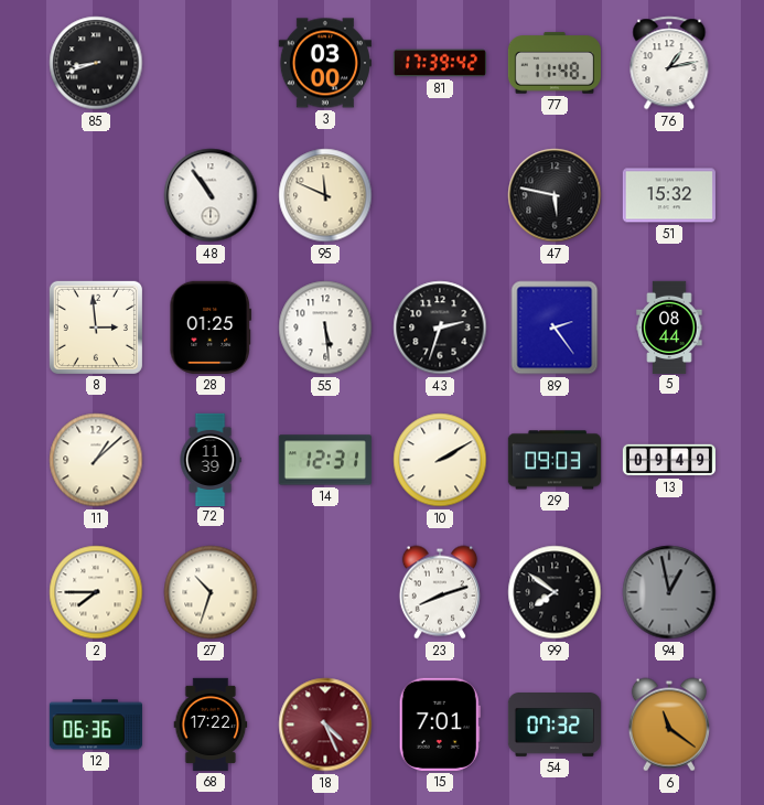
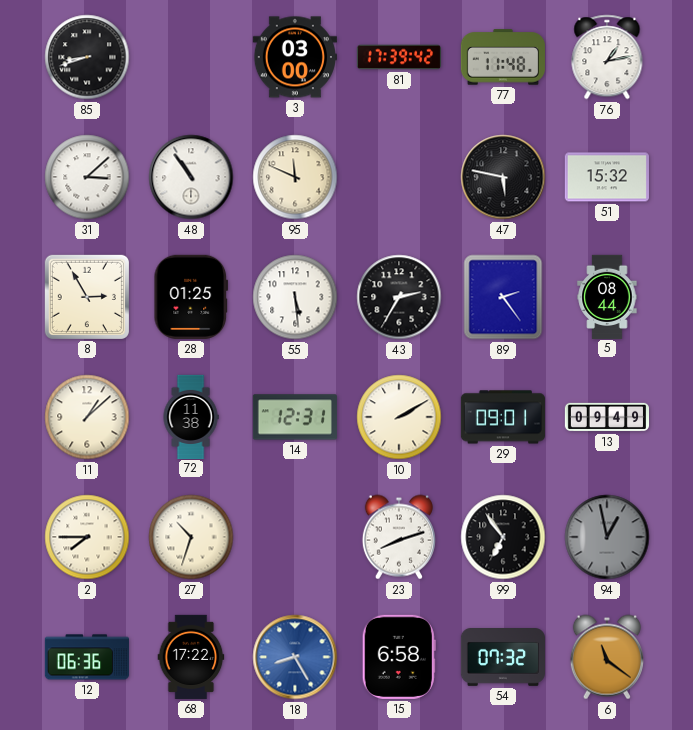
31: none -> 3:08
8: 2:59 -> 2:55
43: 2:33 -> 2:35
72: 11:39 -> 11:38
29: 09:03 -> 09:01
99: 7:51 -> 6:54
18: 4:26 -> 8:25
18 dial: burgundy -> blue
15: 7:01 -> 6:58
